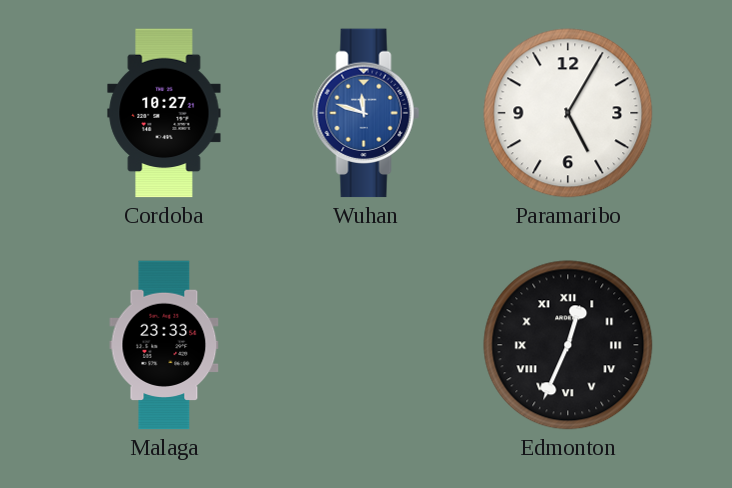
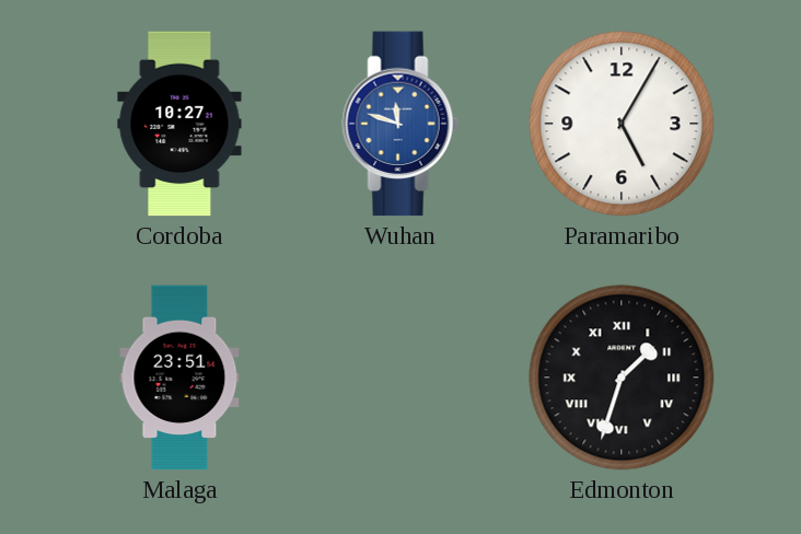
Malaga: 23:33 -> 23:51
Edmonton: 12:34 -> 1:33
